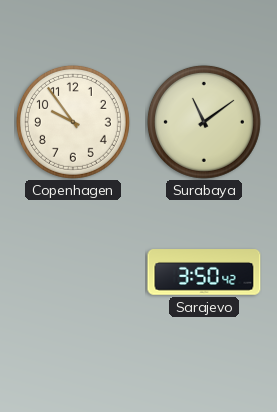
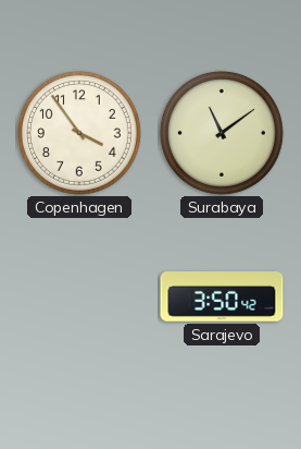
Copenhagen: 9:54 -> 3:54
